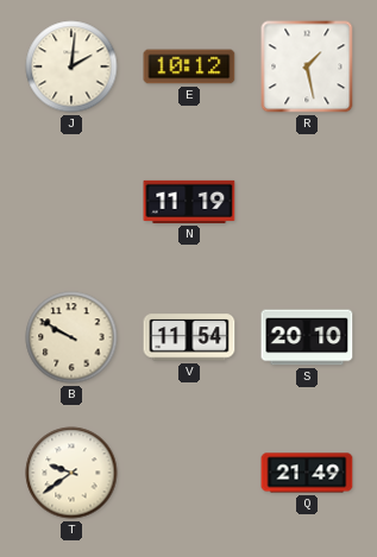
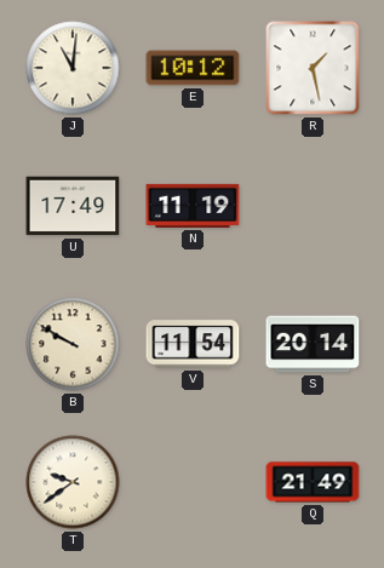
J: 2:01 -> 11:01
U: none -> 17:49
S: 20:10 -> 20:14
